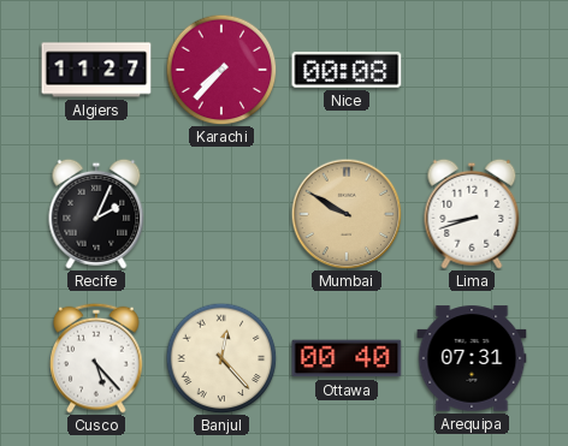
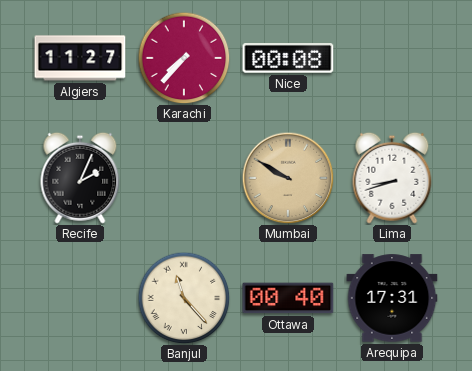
Cusco: 5:23 -> none
Banjul: 12:23 -> 11:23
Arequipa: 07:31 -> 17:31
